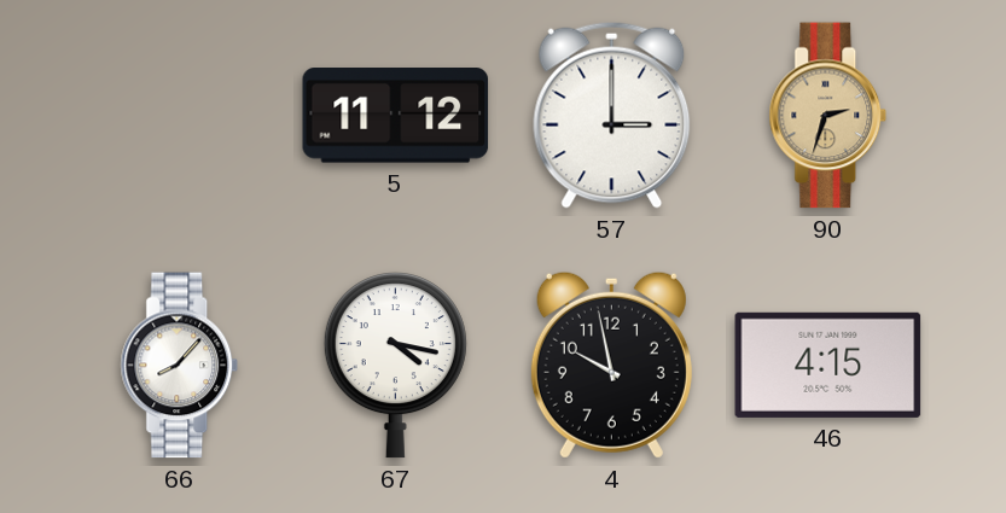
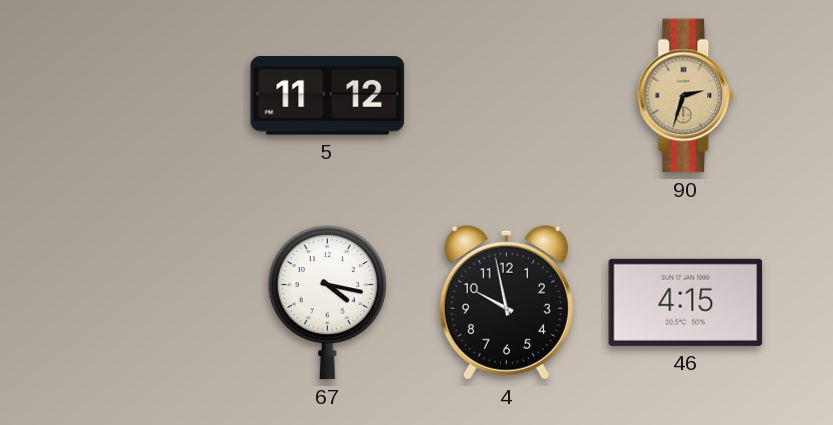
57: 3:00 -> none
66: 8:07 -> none
